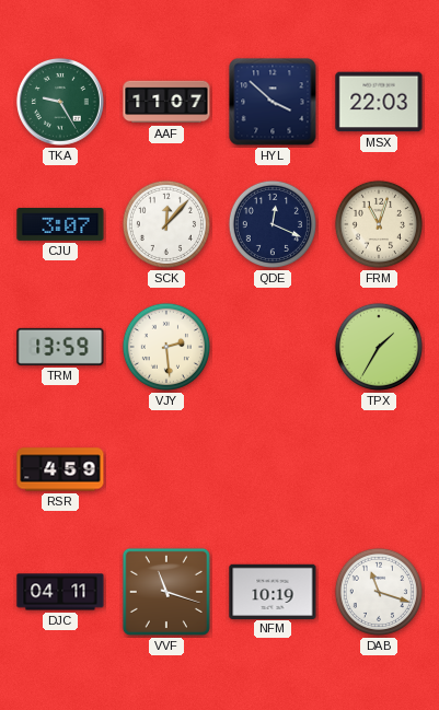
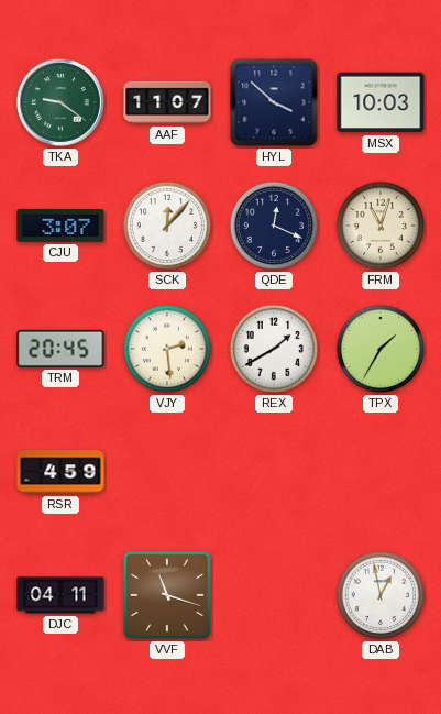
TKA: 9:25 -> 9:21
MSX: 22:03 -> 10:03
TRM: 13:59 -> 20:45
REX: none -> 1:40
NFM: 10:19 -> none
DAB: 11:18 -> 12:58
